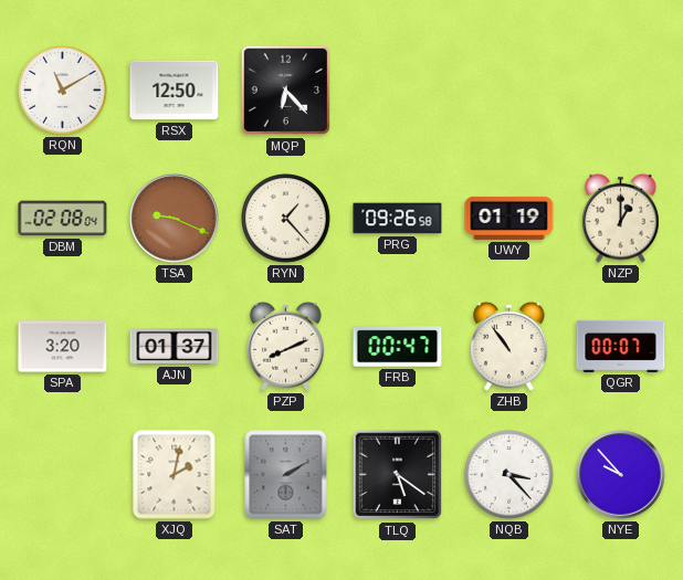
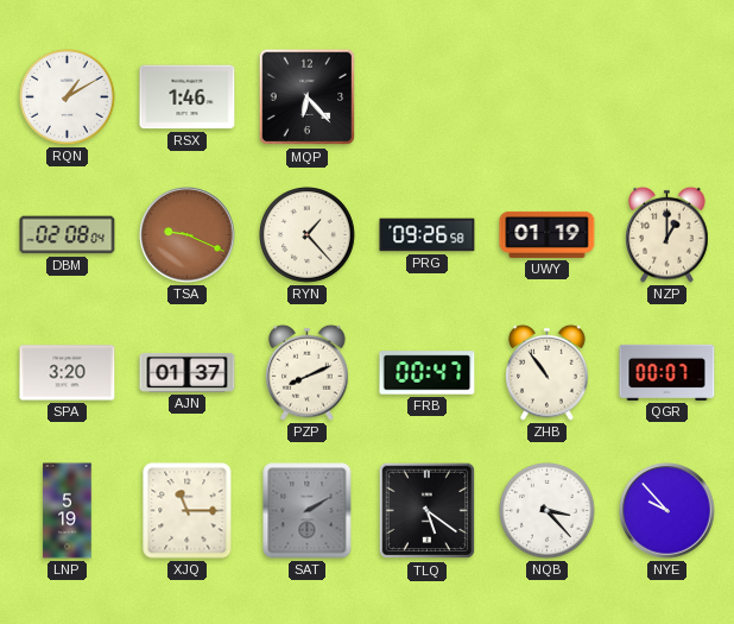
RQN: 11:10 -> 1:10
RSX: 12:50 -> 1:46
LNP: none -> 5:19
XJQ: 2:02 -> 11:15
